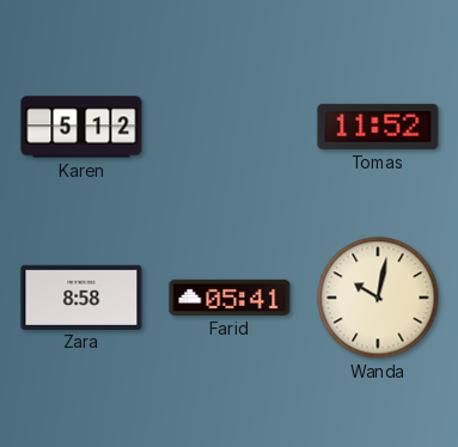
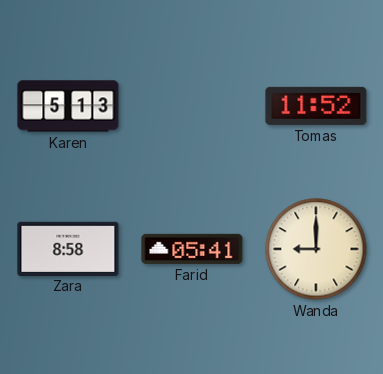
Karen: 5:12 -> 5:13
Wanda: 10:02 -> 9:00
